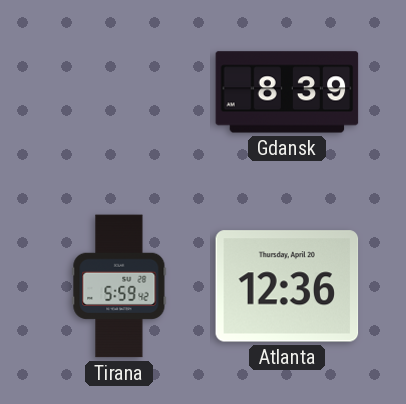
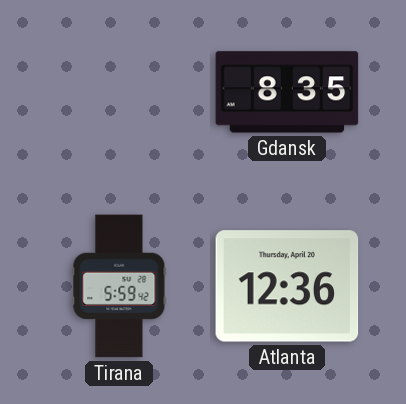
Gdansk: 8:39 -> 8:35
